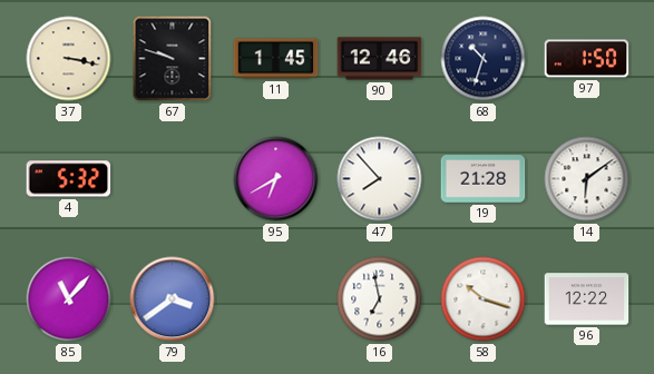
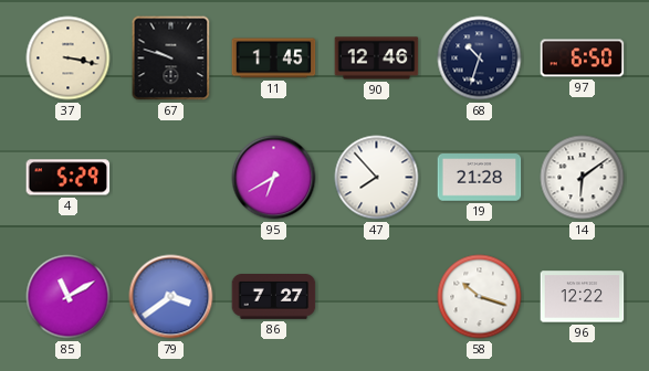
97: 1:50 -> 6:50
4: 5:32 -> 5:29
85: 11:07 -> 11:10
86: none -> 7:27
16: 6:58 -> none
